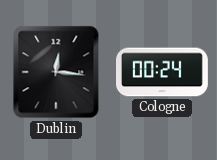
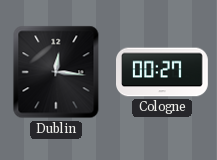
Cologne: 00:24 -> 00:27
